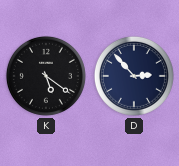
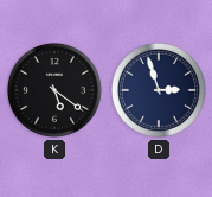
D: 2:53 -> 2:57
